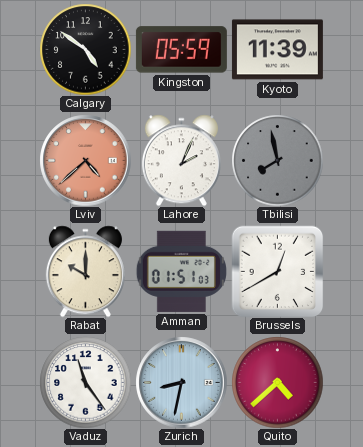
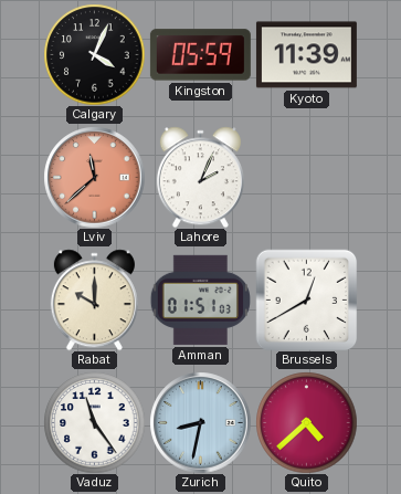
Calgary: 4:51 -> 4:04
Lviv: 4:38 -> 11:38
Tbilisi: 7:58 -> none
